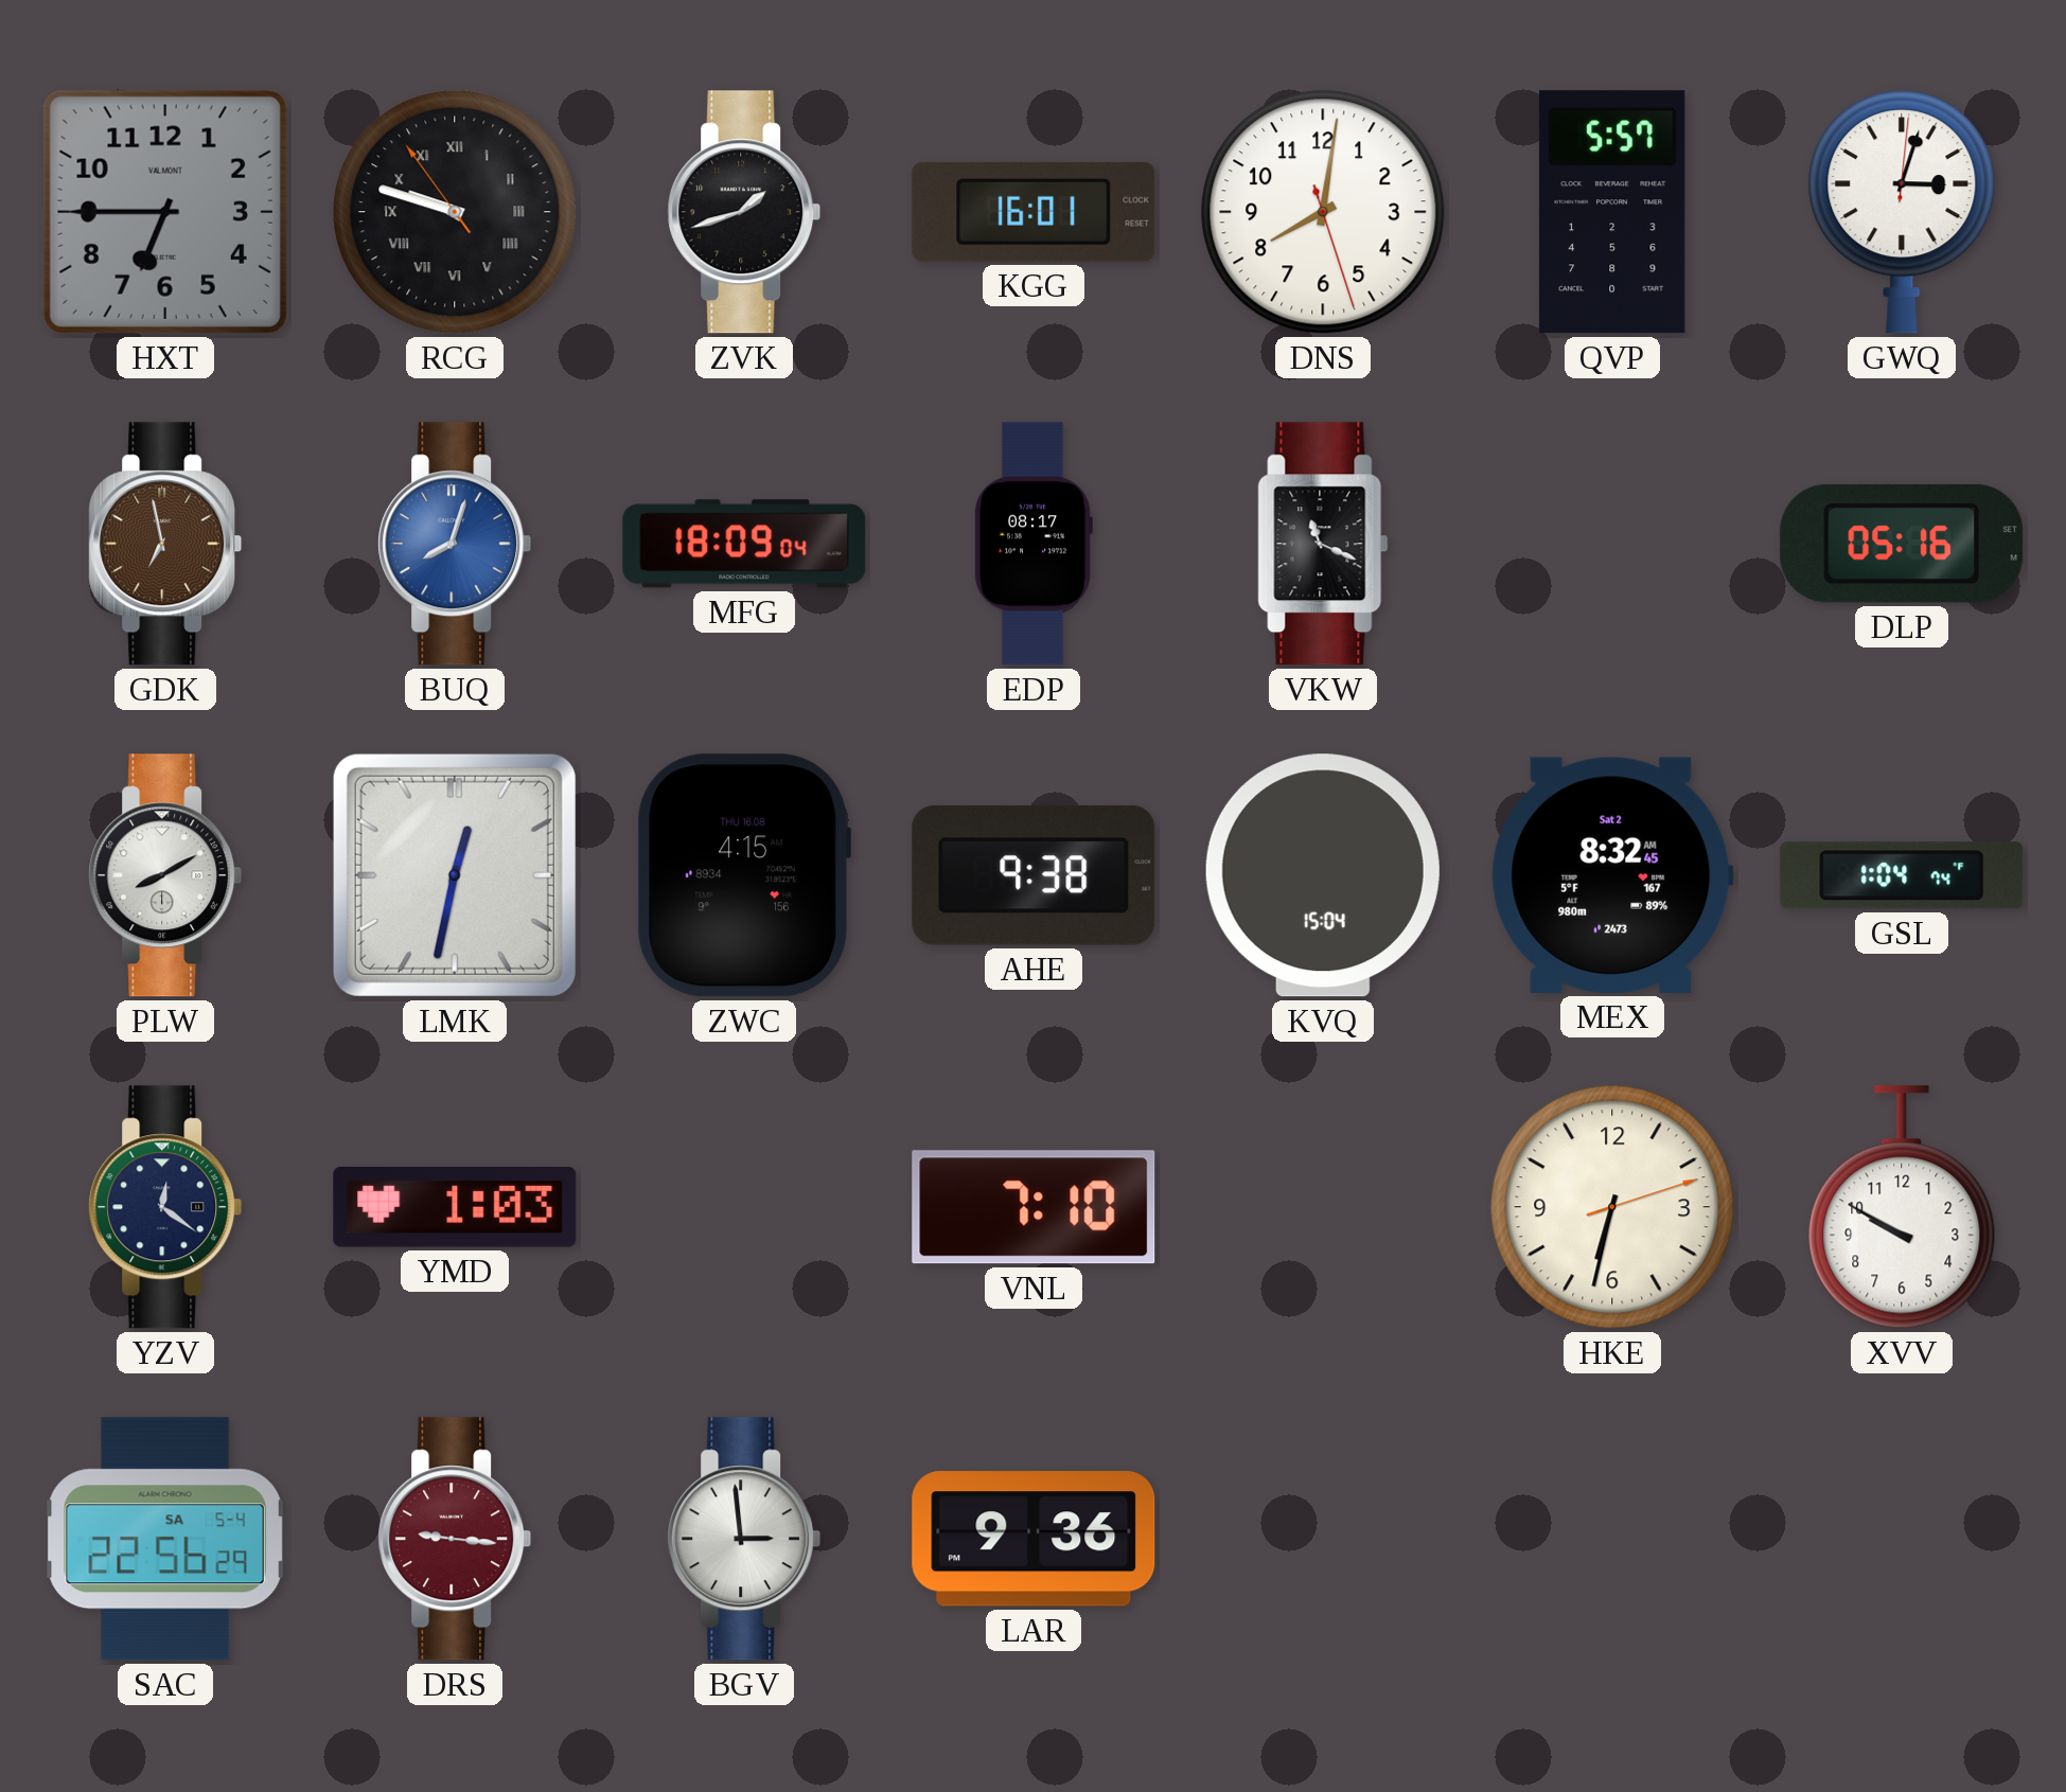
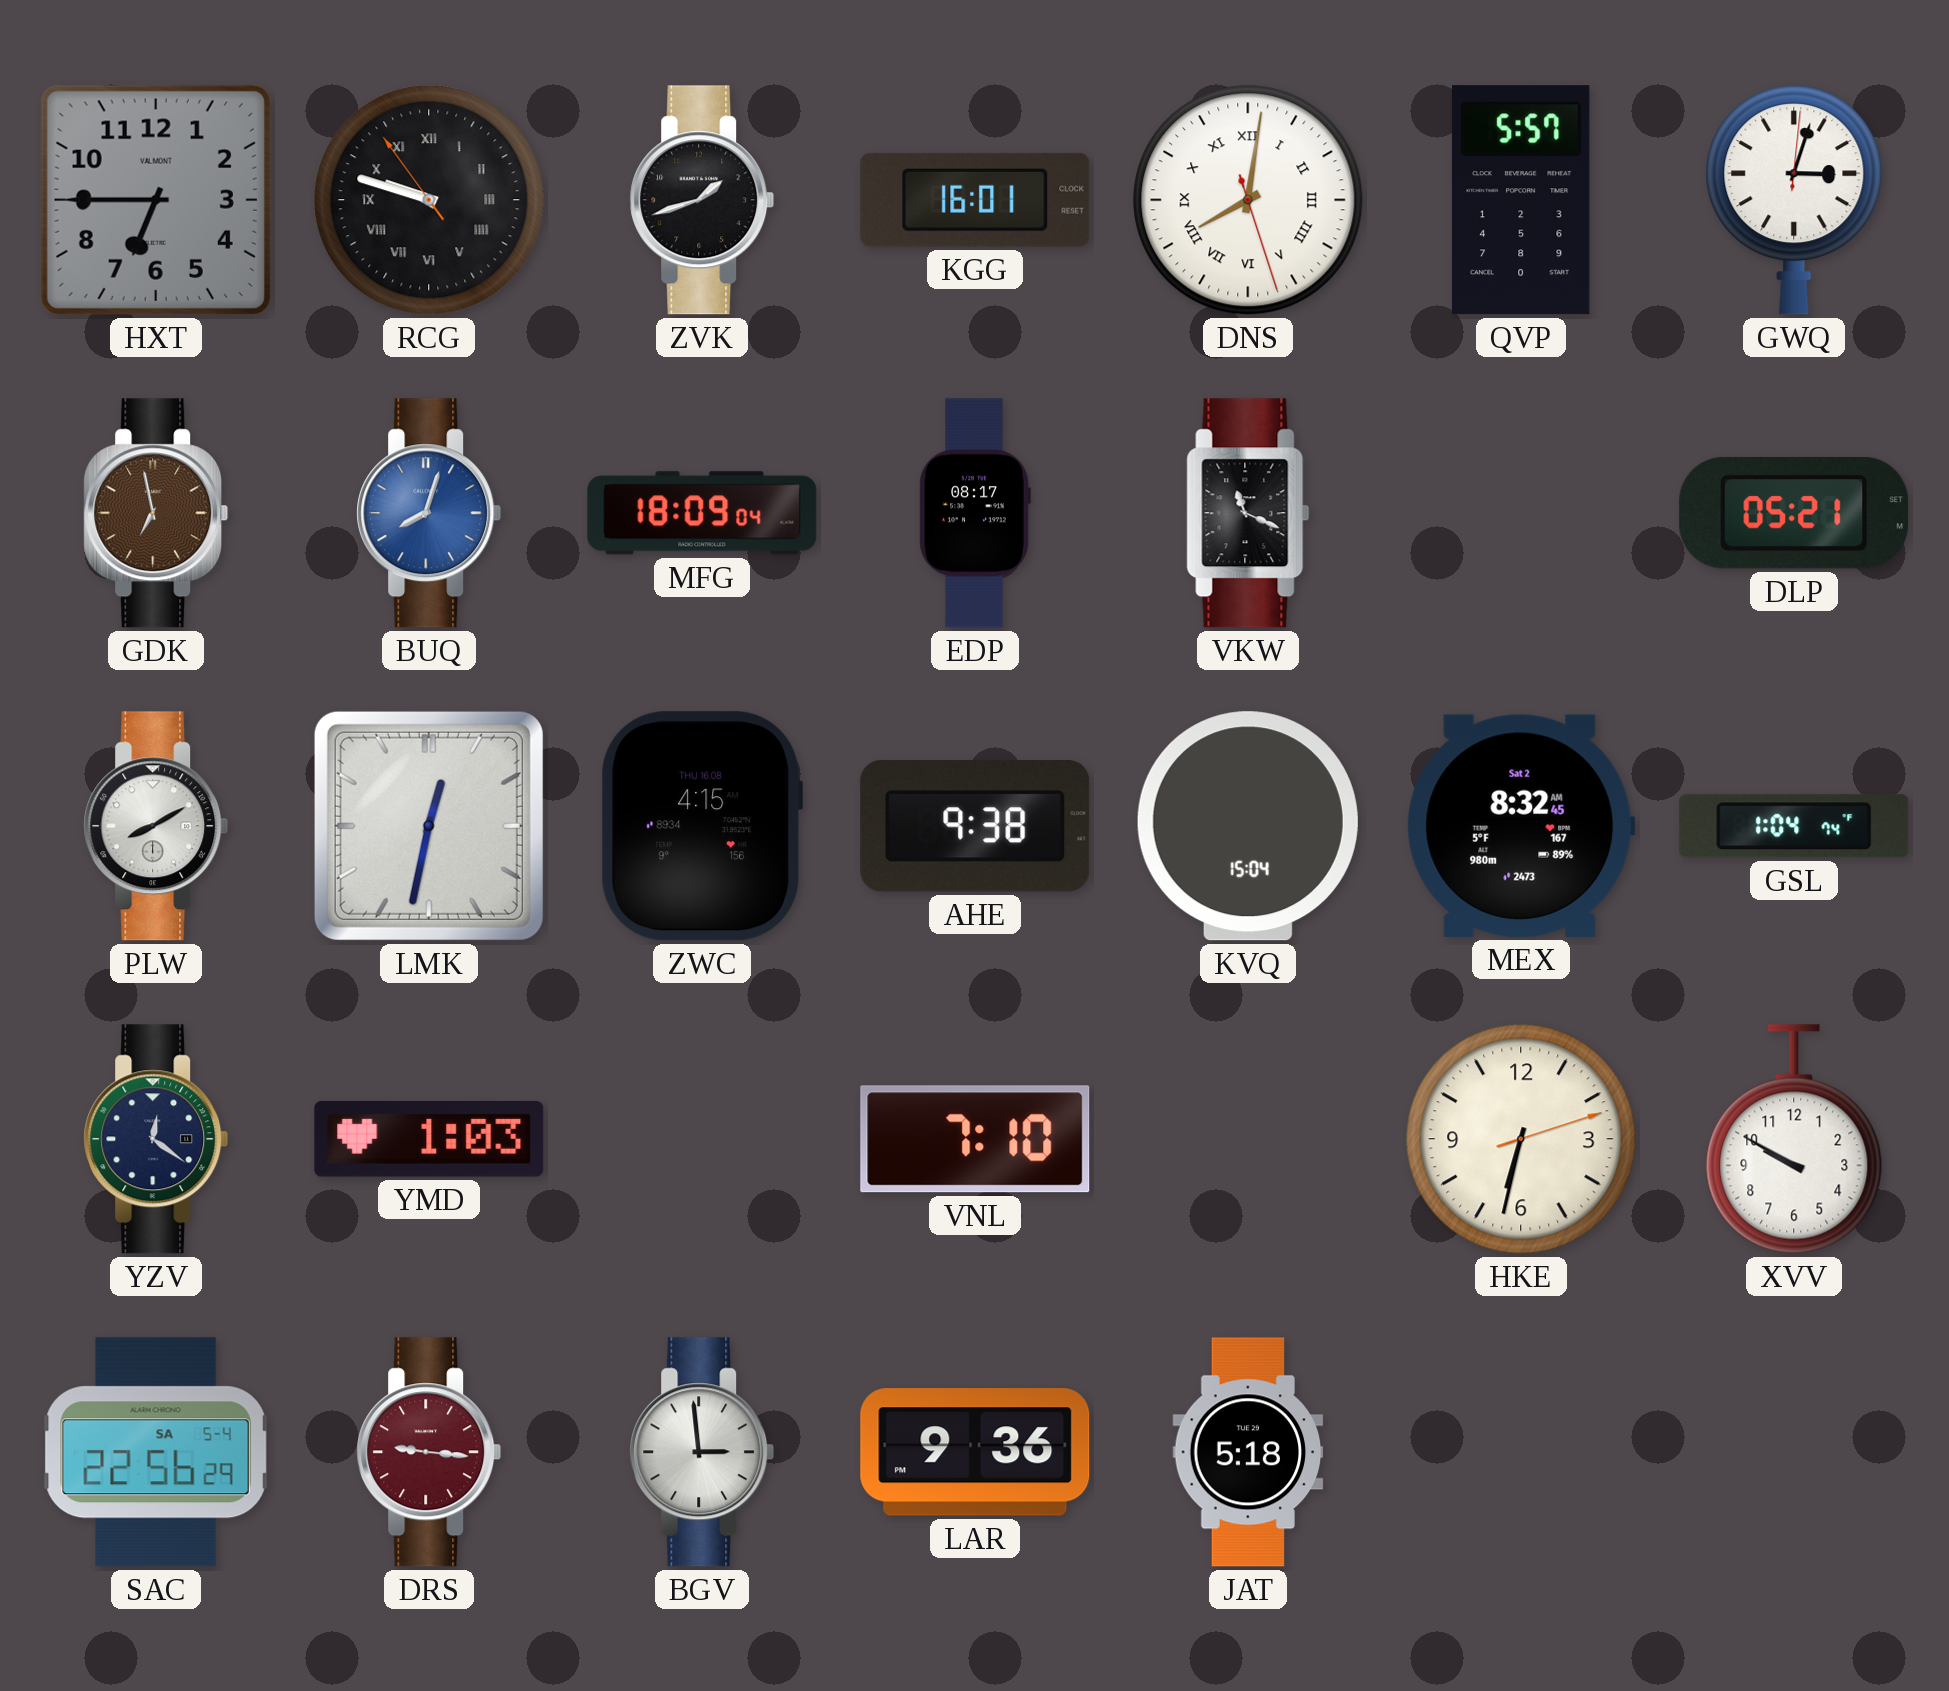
DNS numerals: Arabic -> Roman
DLP: 05:16 -> 05:21
JAT: none -> 5:18
